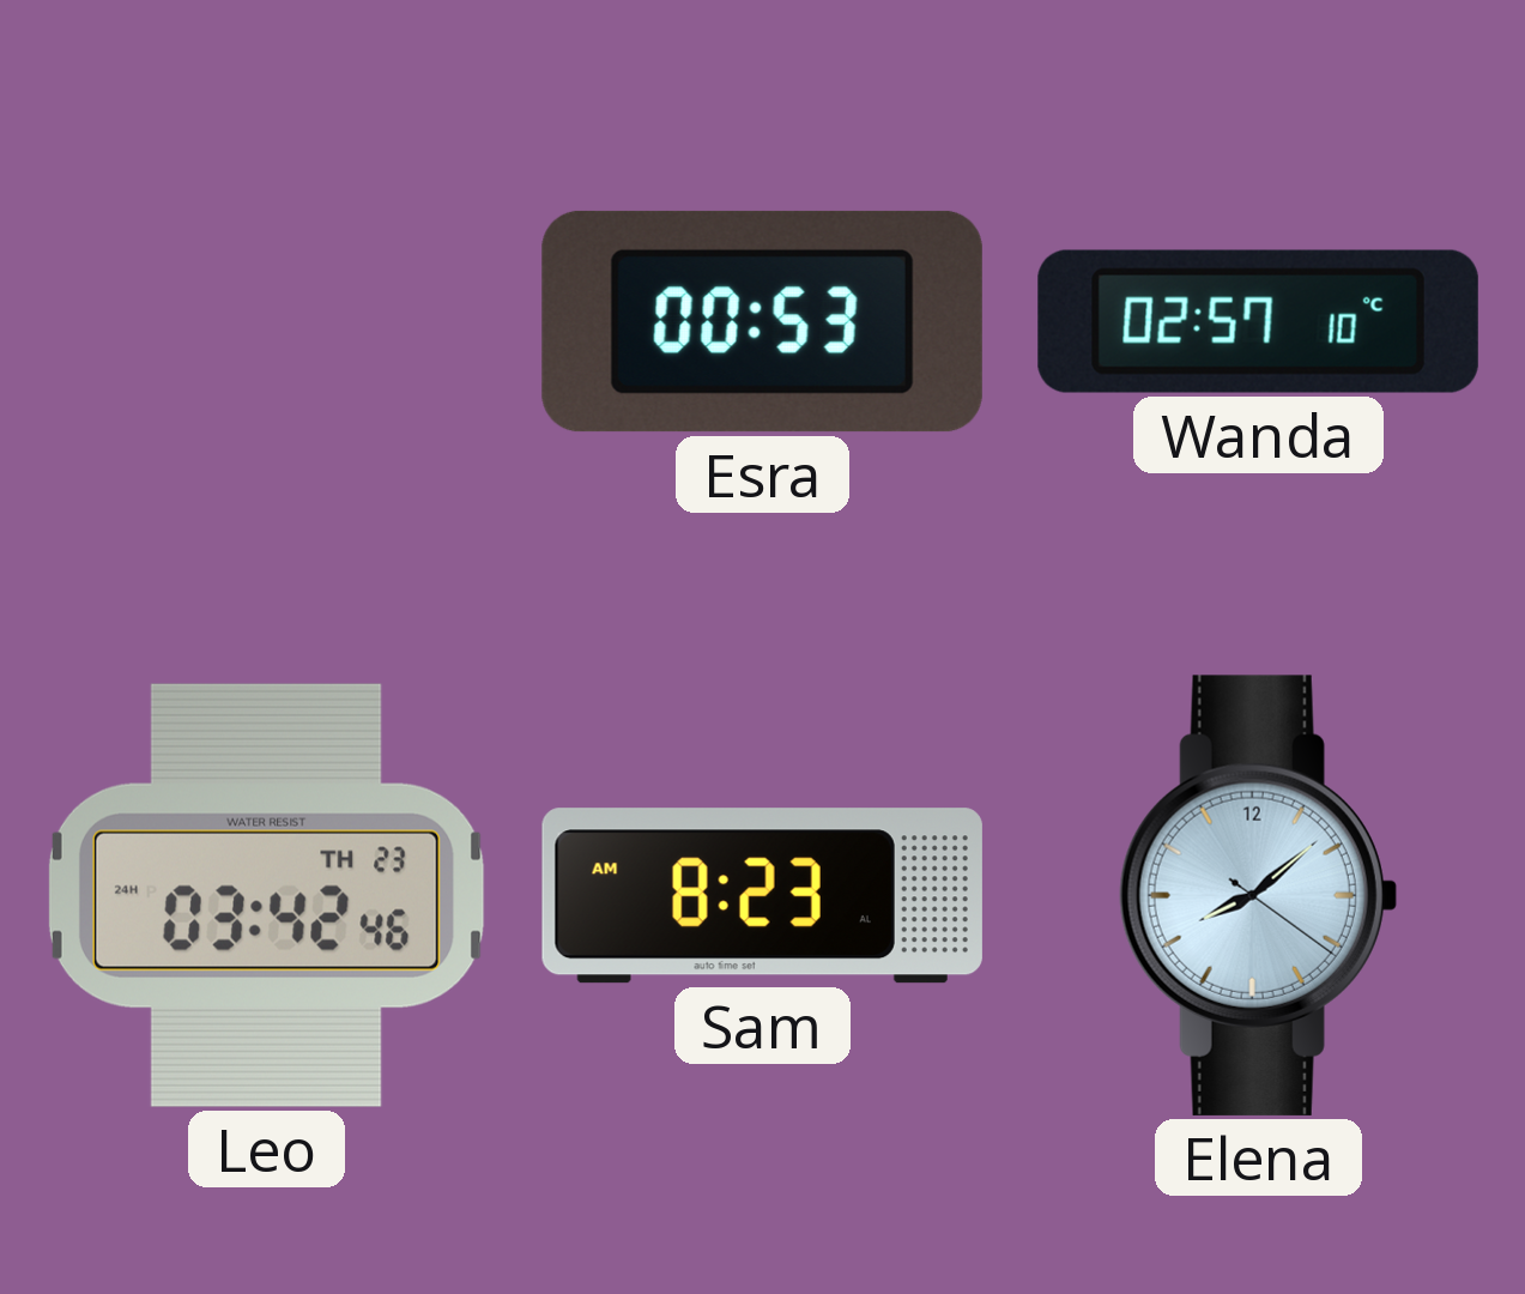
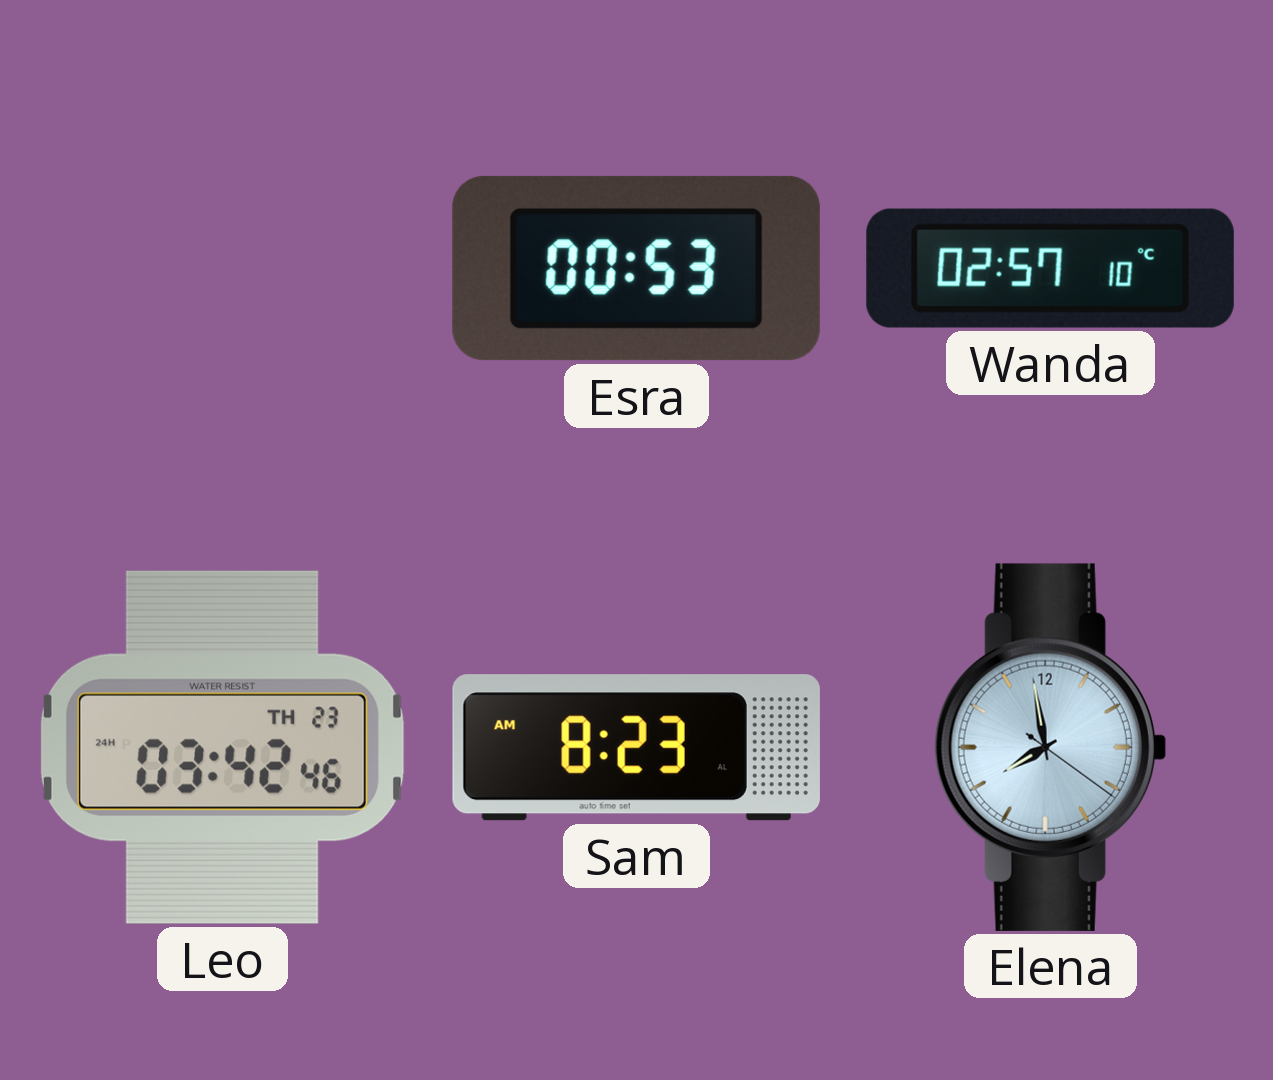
Elena: 8:08 -> 7:58
